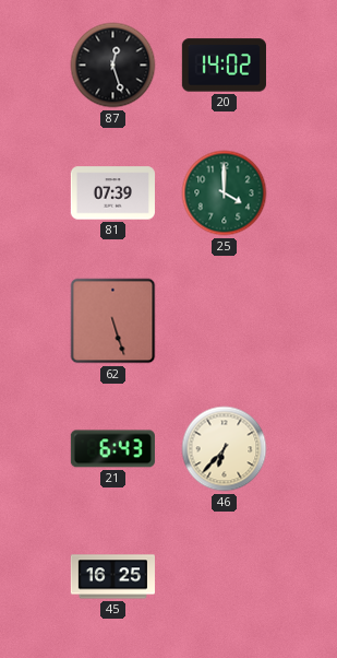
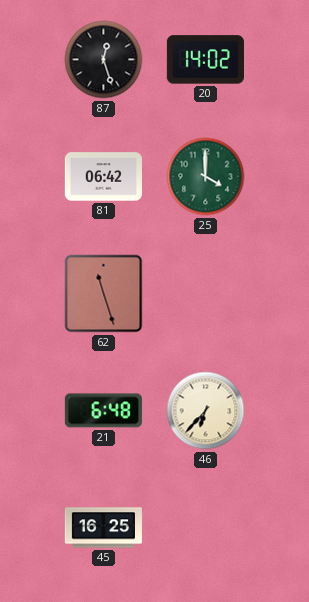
81: 07:39 -> 06:42
62: 5:27 -> 11:27
21: 6:43 -> 6:48
